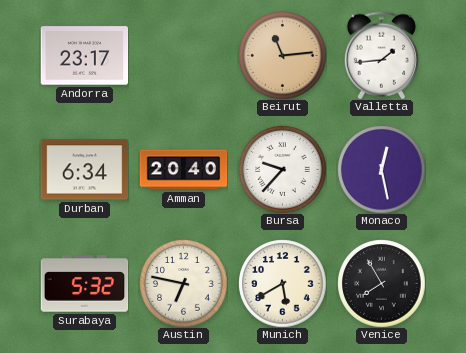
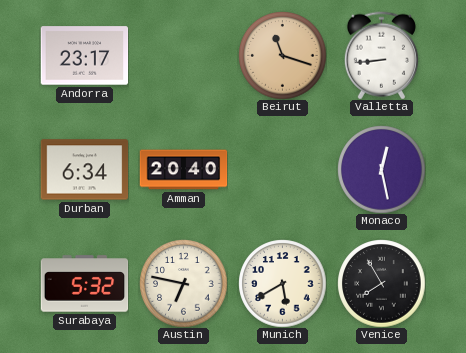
Beirut: 11:14 -> 11:18
Valletta: 1:44 -> 8:44
Bursa: 9:37 -> none
